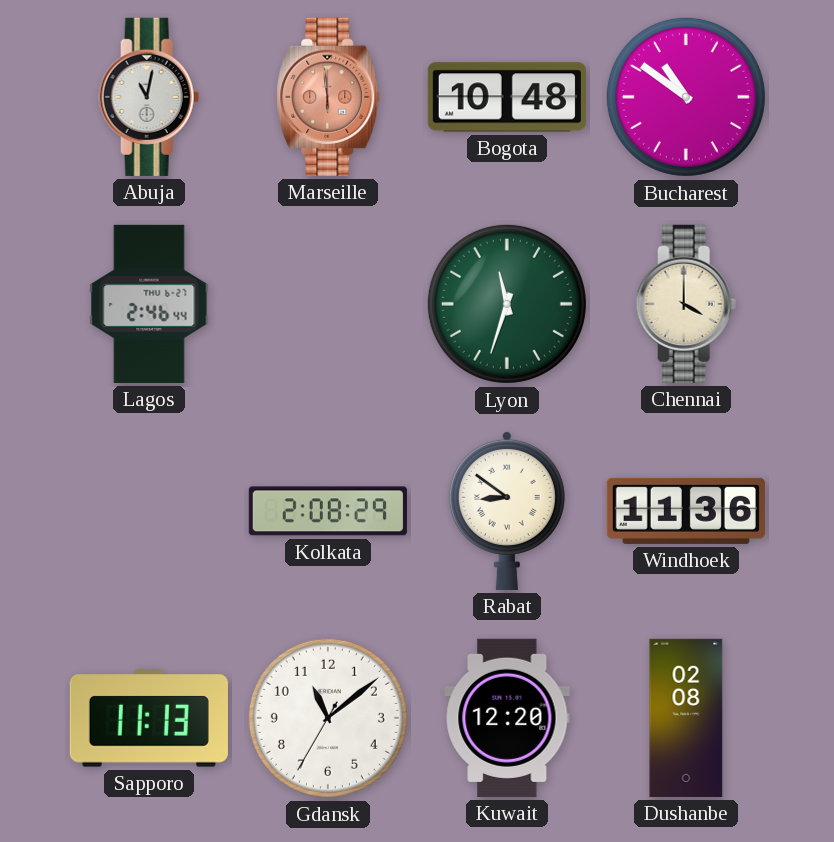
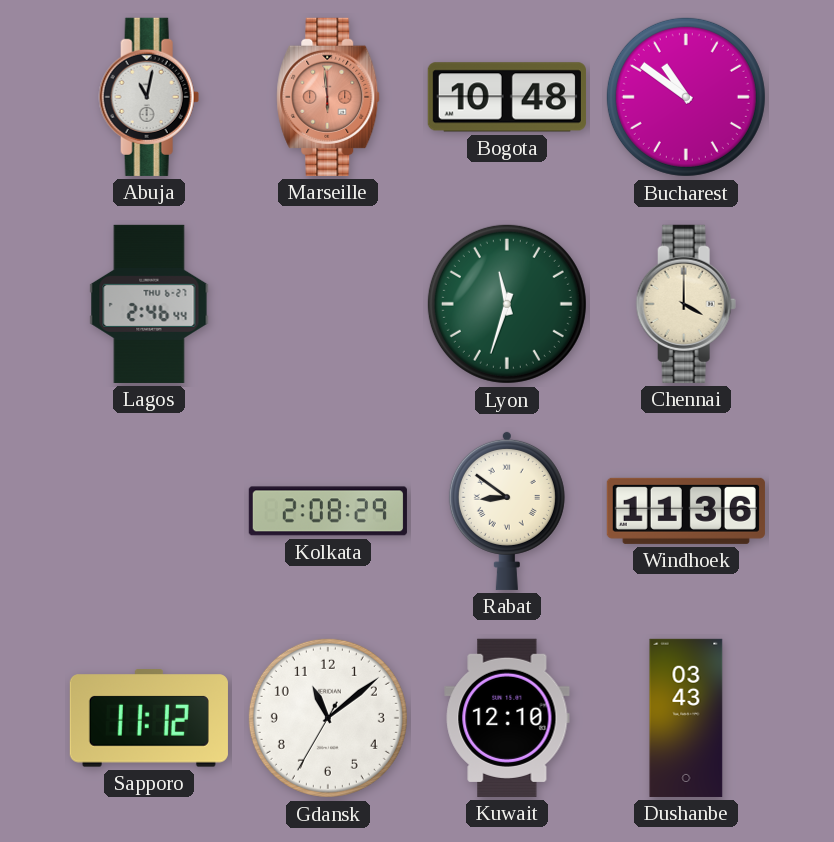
Sapporo: 11:13 -> 11:12
Kuwait: 12:20 -> 12:10
Dushanbe: 02:08 -> 03:43
